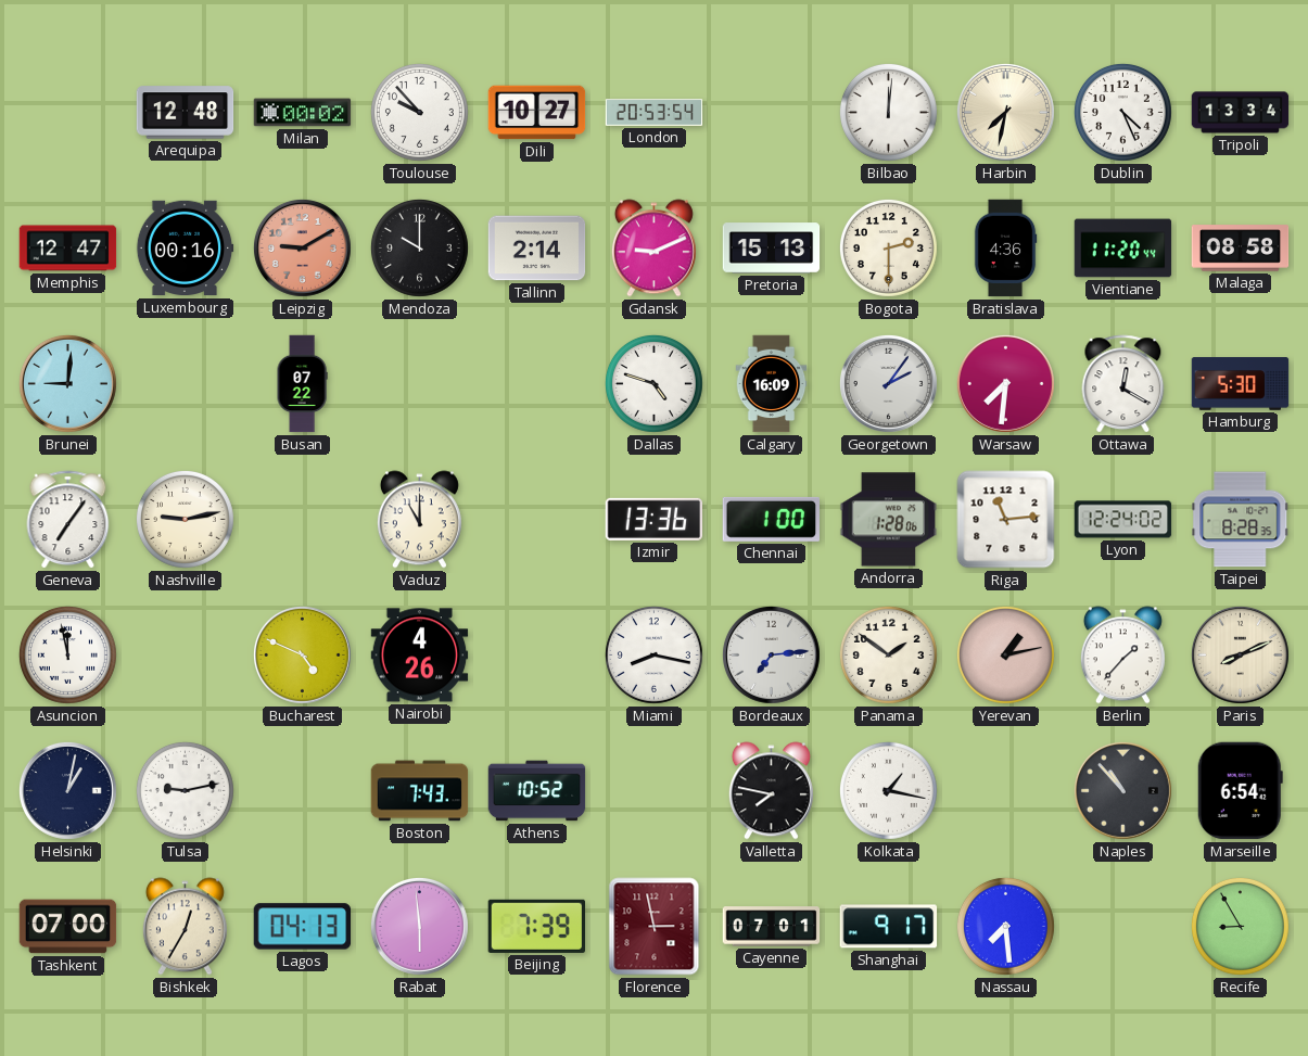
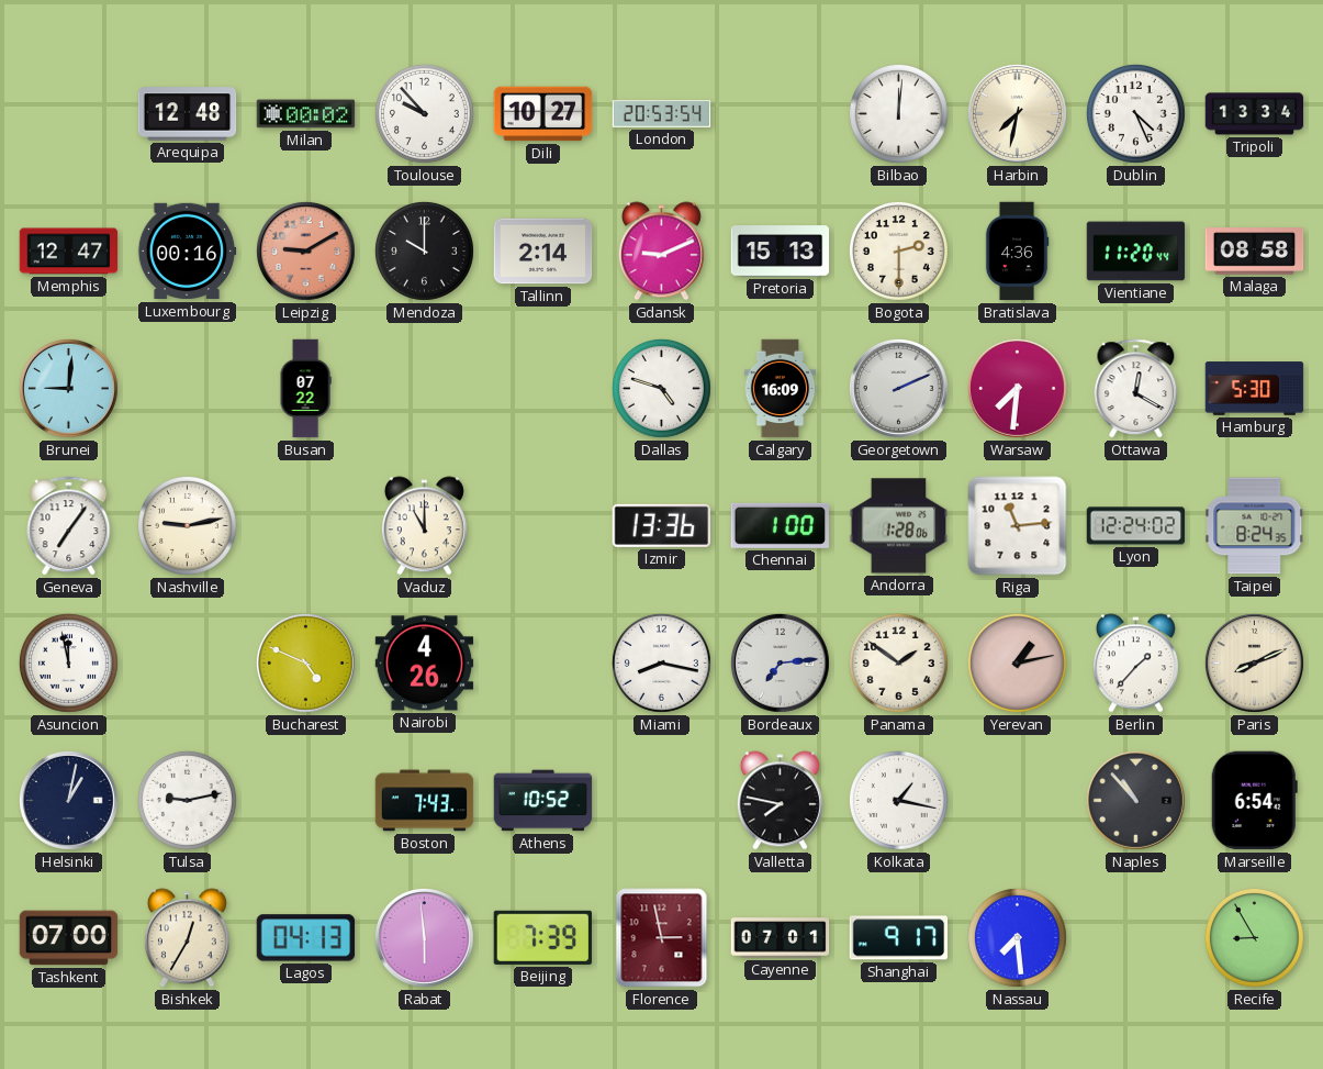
Georgetown: 2:06 -> 2:11
Taipei: 8:28 -> 8:24
